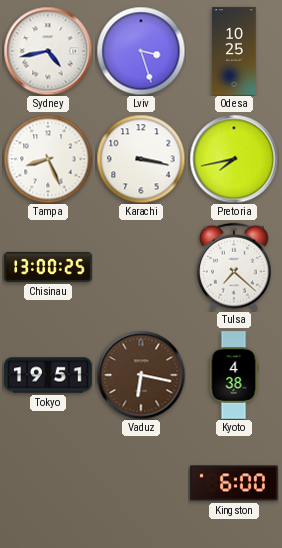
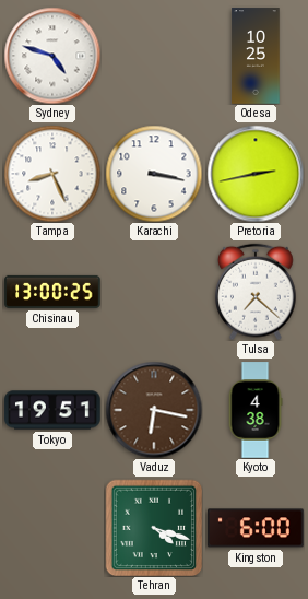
Sydney: 4:43 -> 4:48
Lviv: 3:27 -> none
Pretoria: 7:43 -> 2:43
Tehran: none -> 4:18
